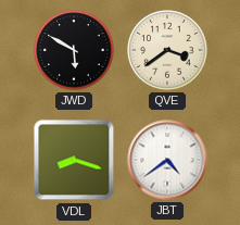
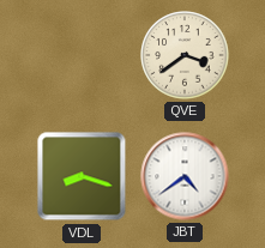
JWD: 5:50 -> none
